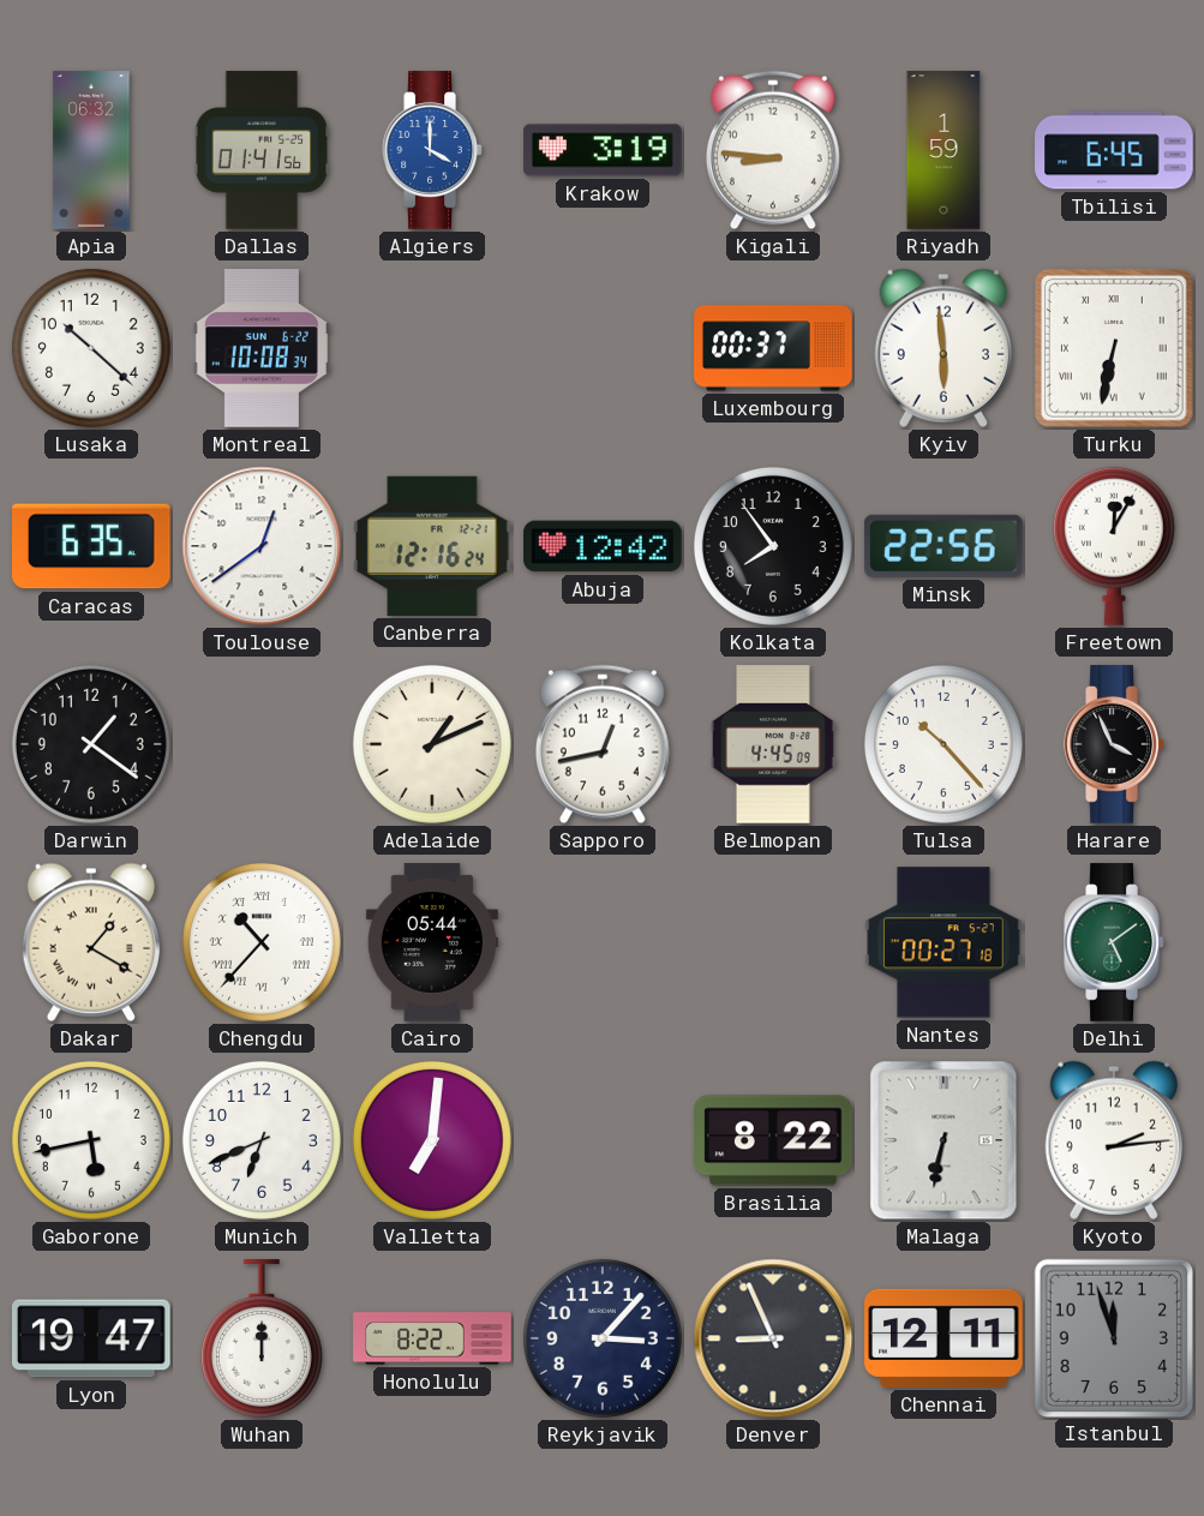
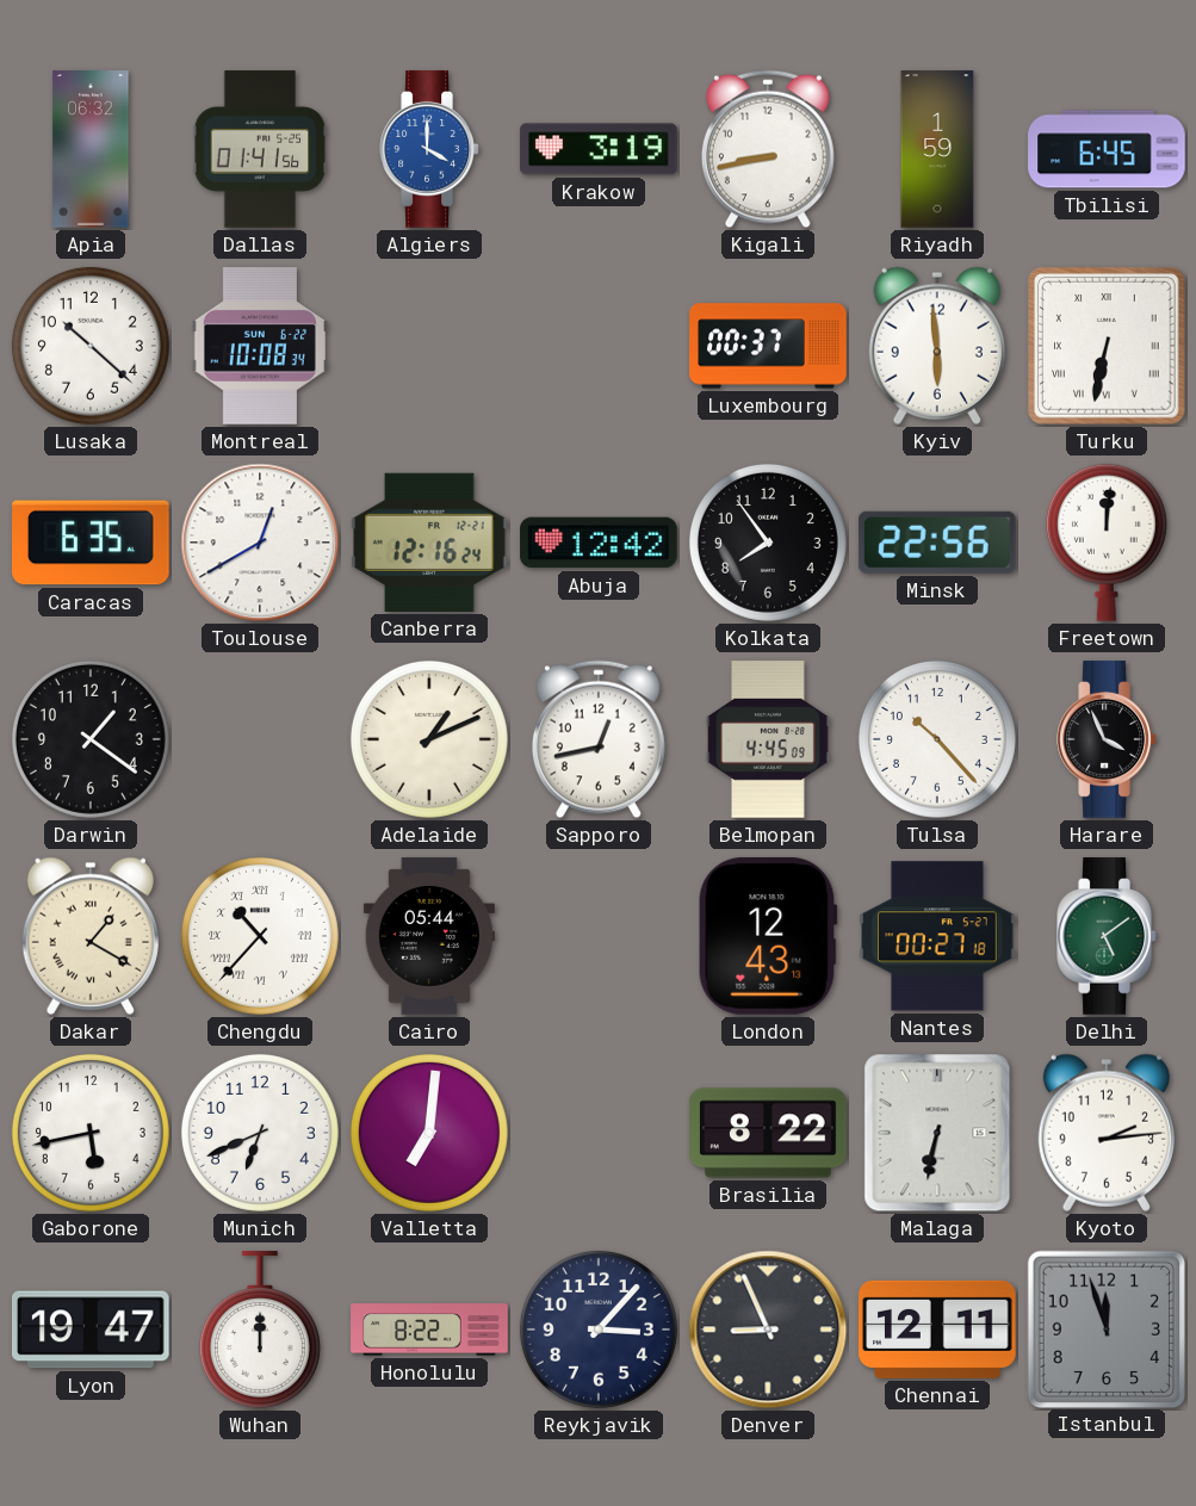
Kigali: 8:46 -> 8:43
Toulouse: 12:39 -> 12:40
Freetown: 12:05 -> 12:01
London: none -> 12:43
